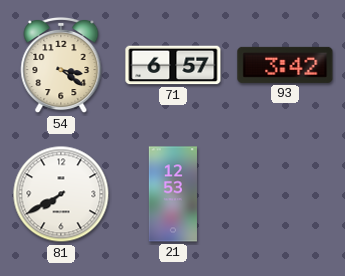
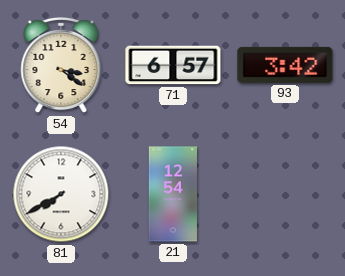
21: 12:53 -> 12:54
